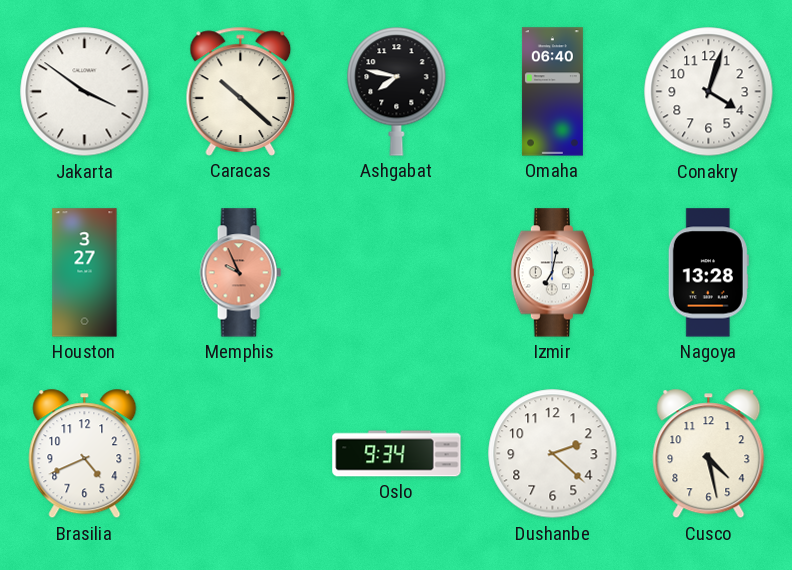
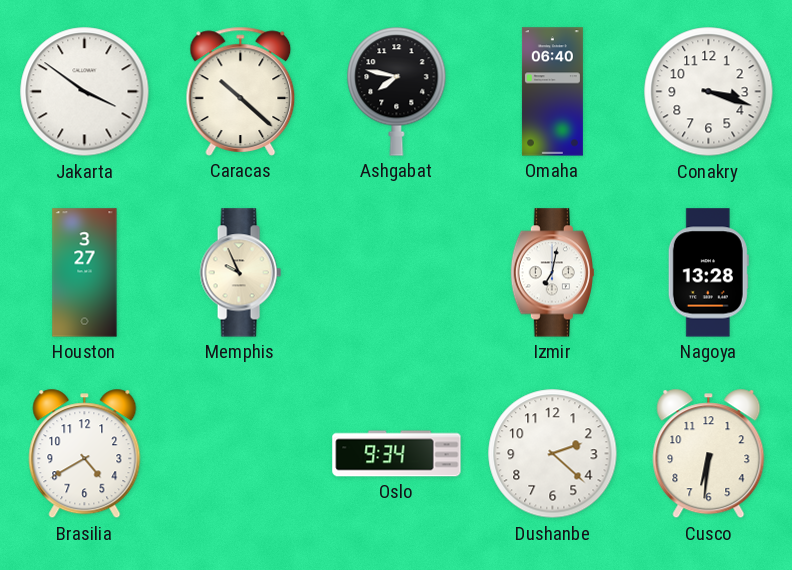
Conakry: 4:03 -> 3:18
Memphis dial: salmon -> cream
Brasilia: 4:41 -> 4:40
Cusco: 4:28 -> 6:31
